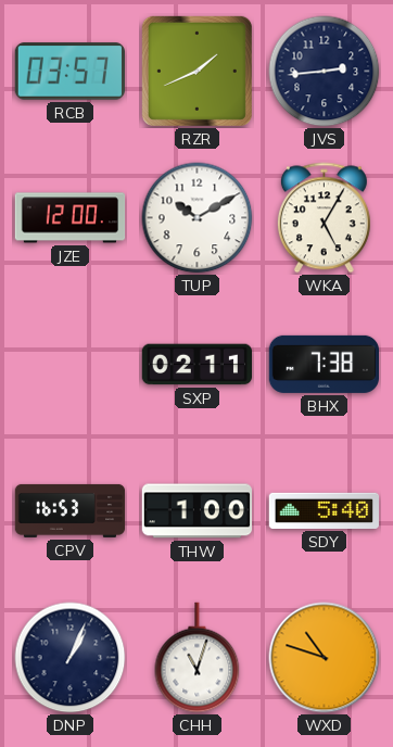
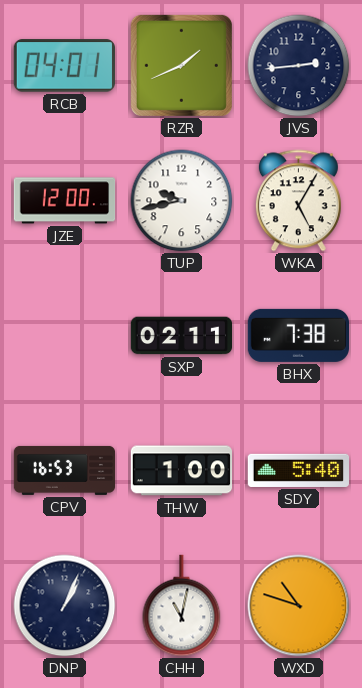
RCB: 03:57 -> 04:01
TUP: 10:10 -> 9:43
CHH: 11:03 -> 11:02
